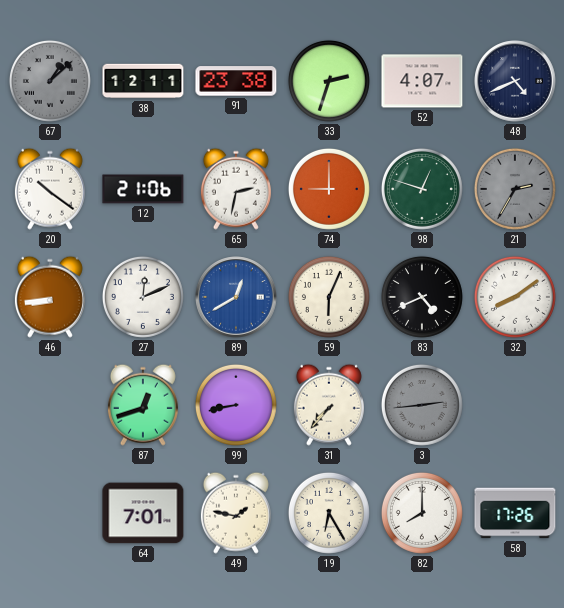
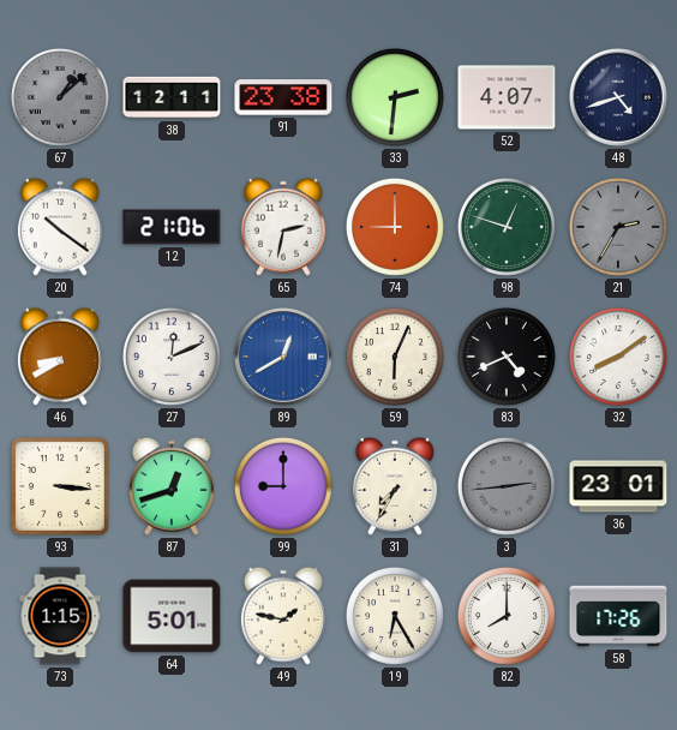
33: 2:33 -> 2:31
48: 4:41 -> 4:42
46: 8:44 -> 8:40
93: none -> 3:16
99: 8:43 -> 9:00
31: 7:37 -> 7:35
36: none -> 23:01
73: none -> 1:15
64: 7:01 -> 5:01
